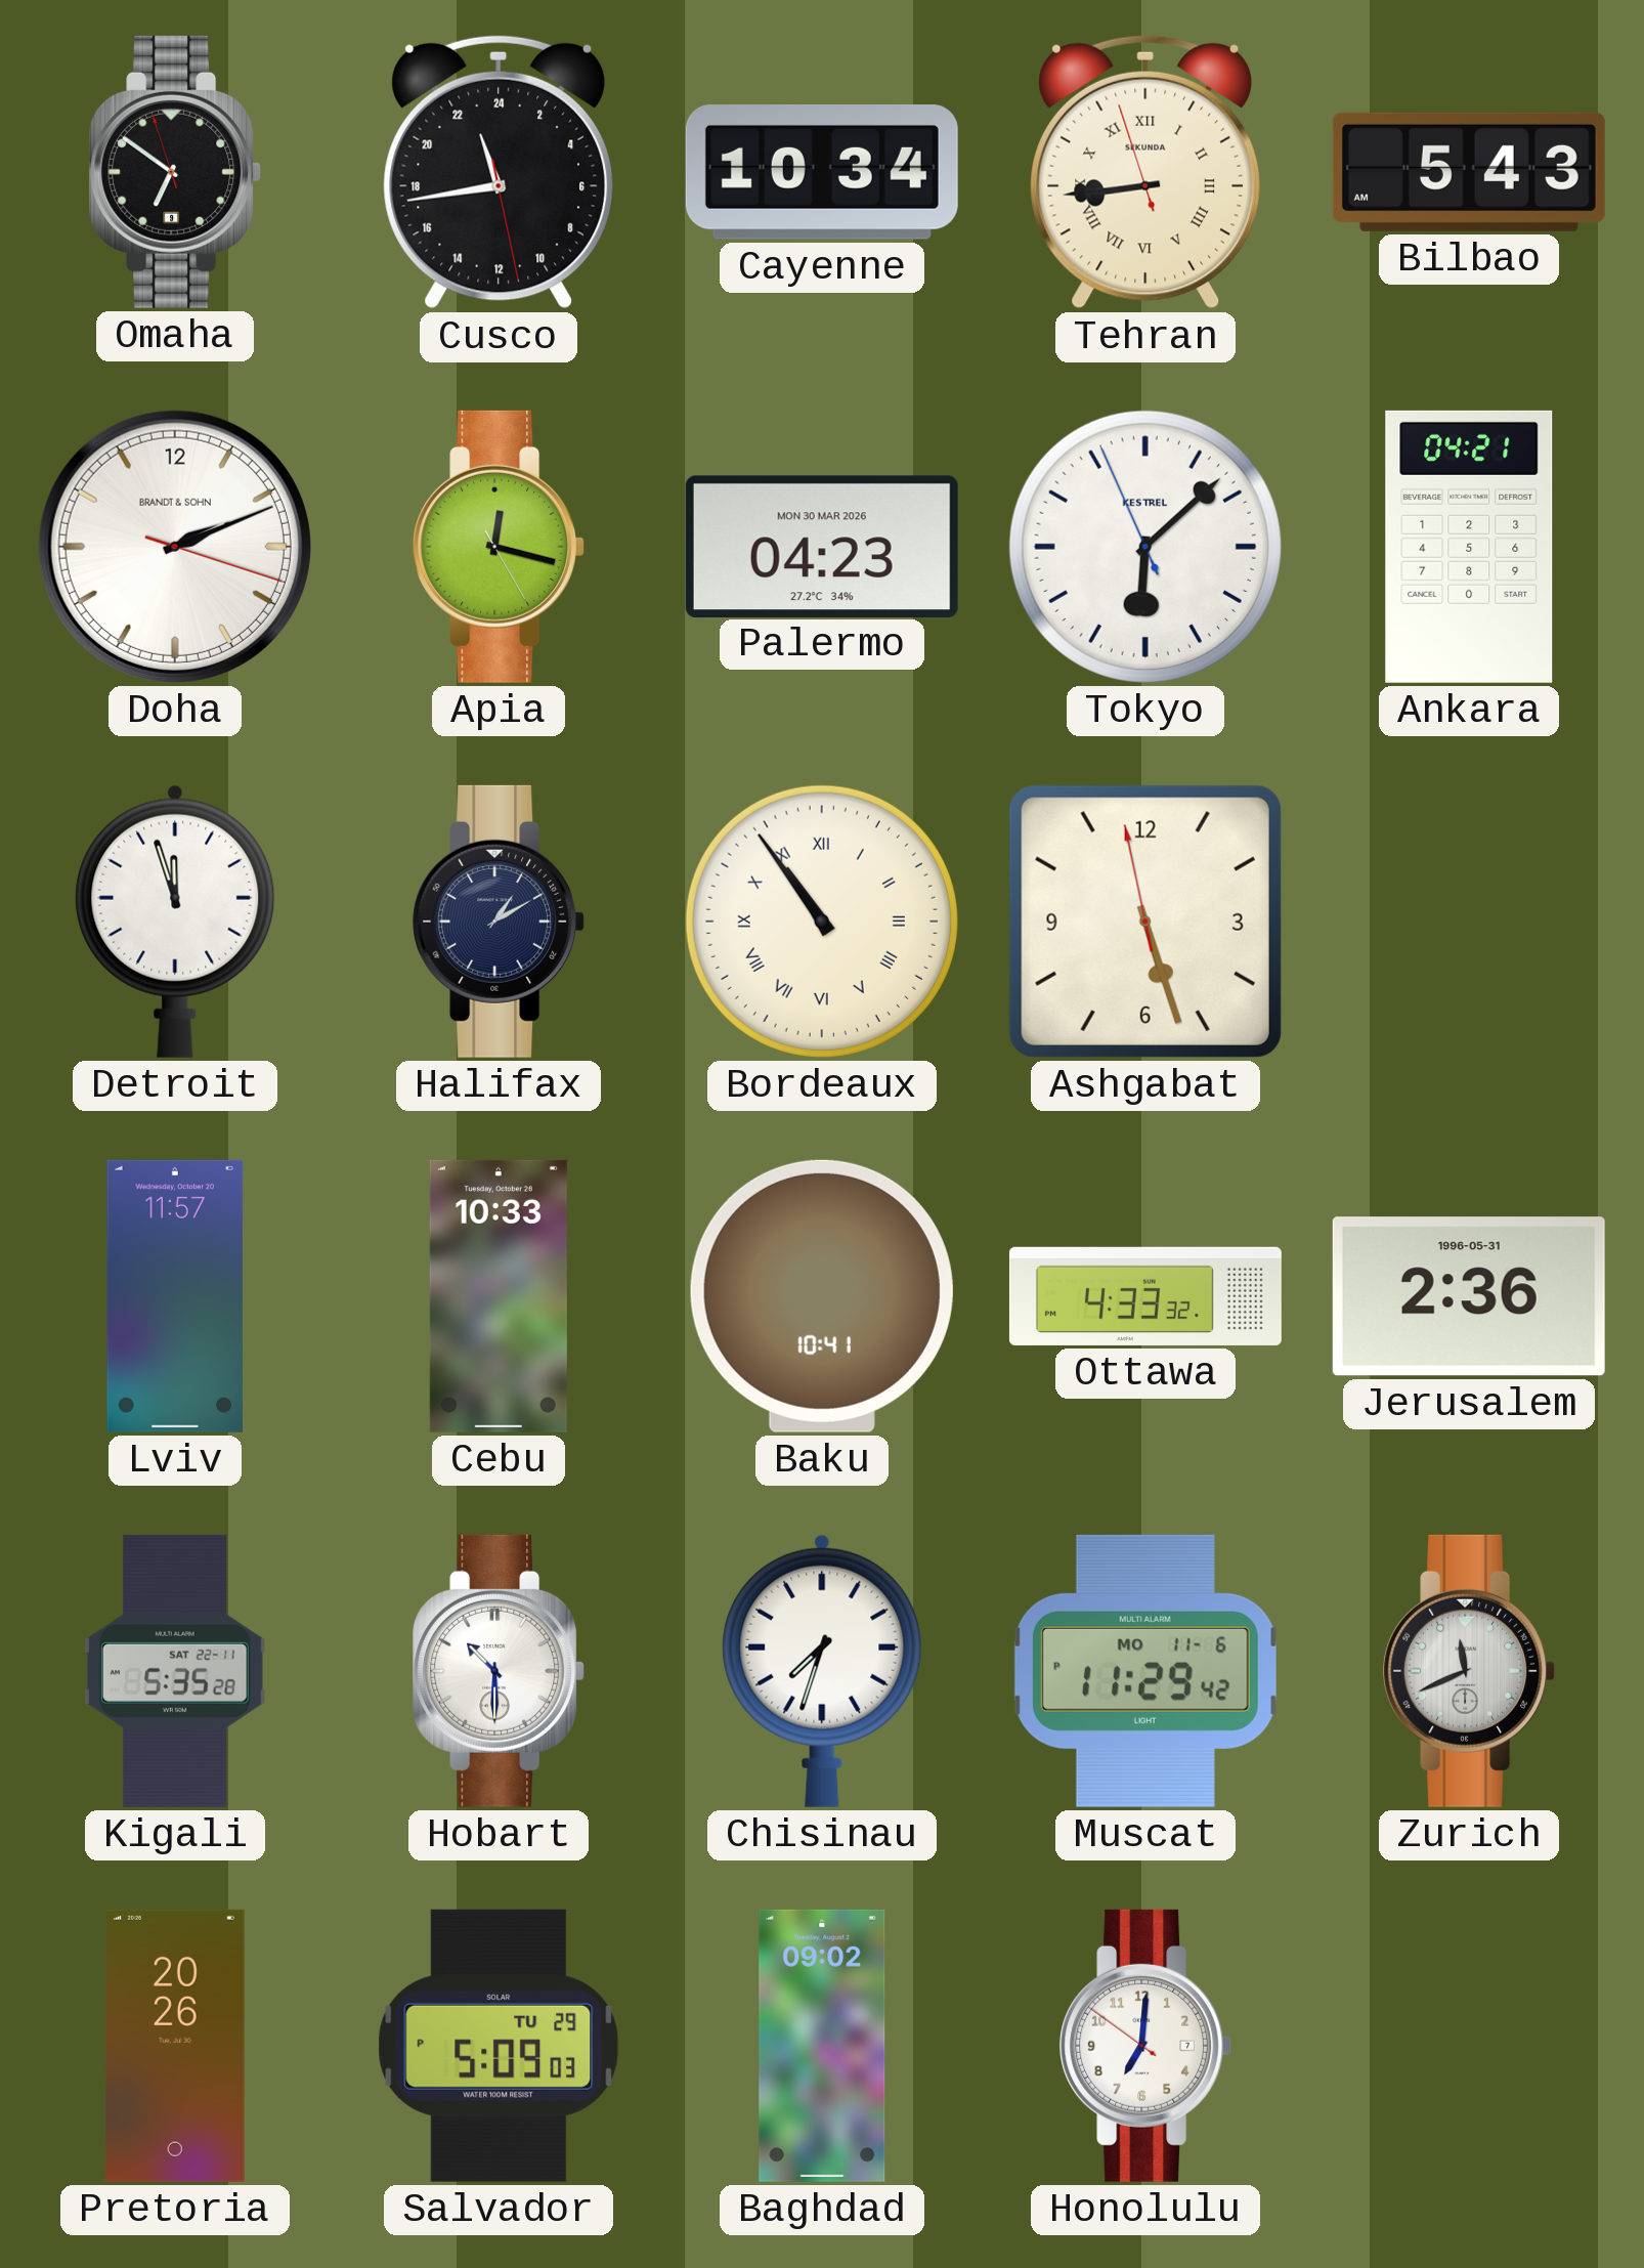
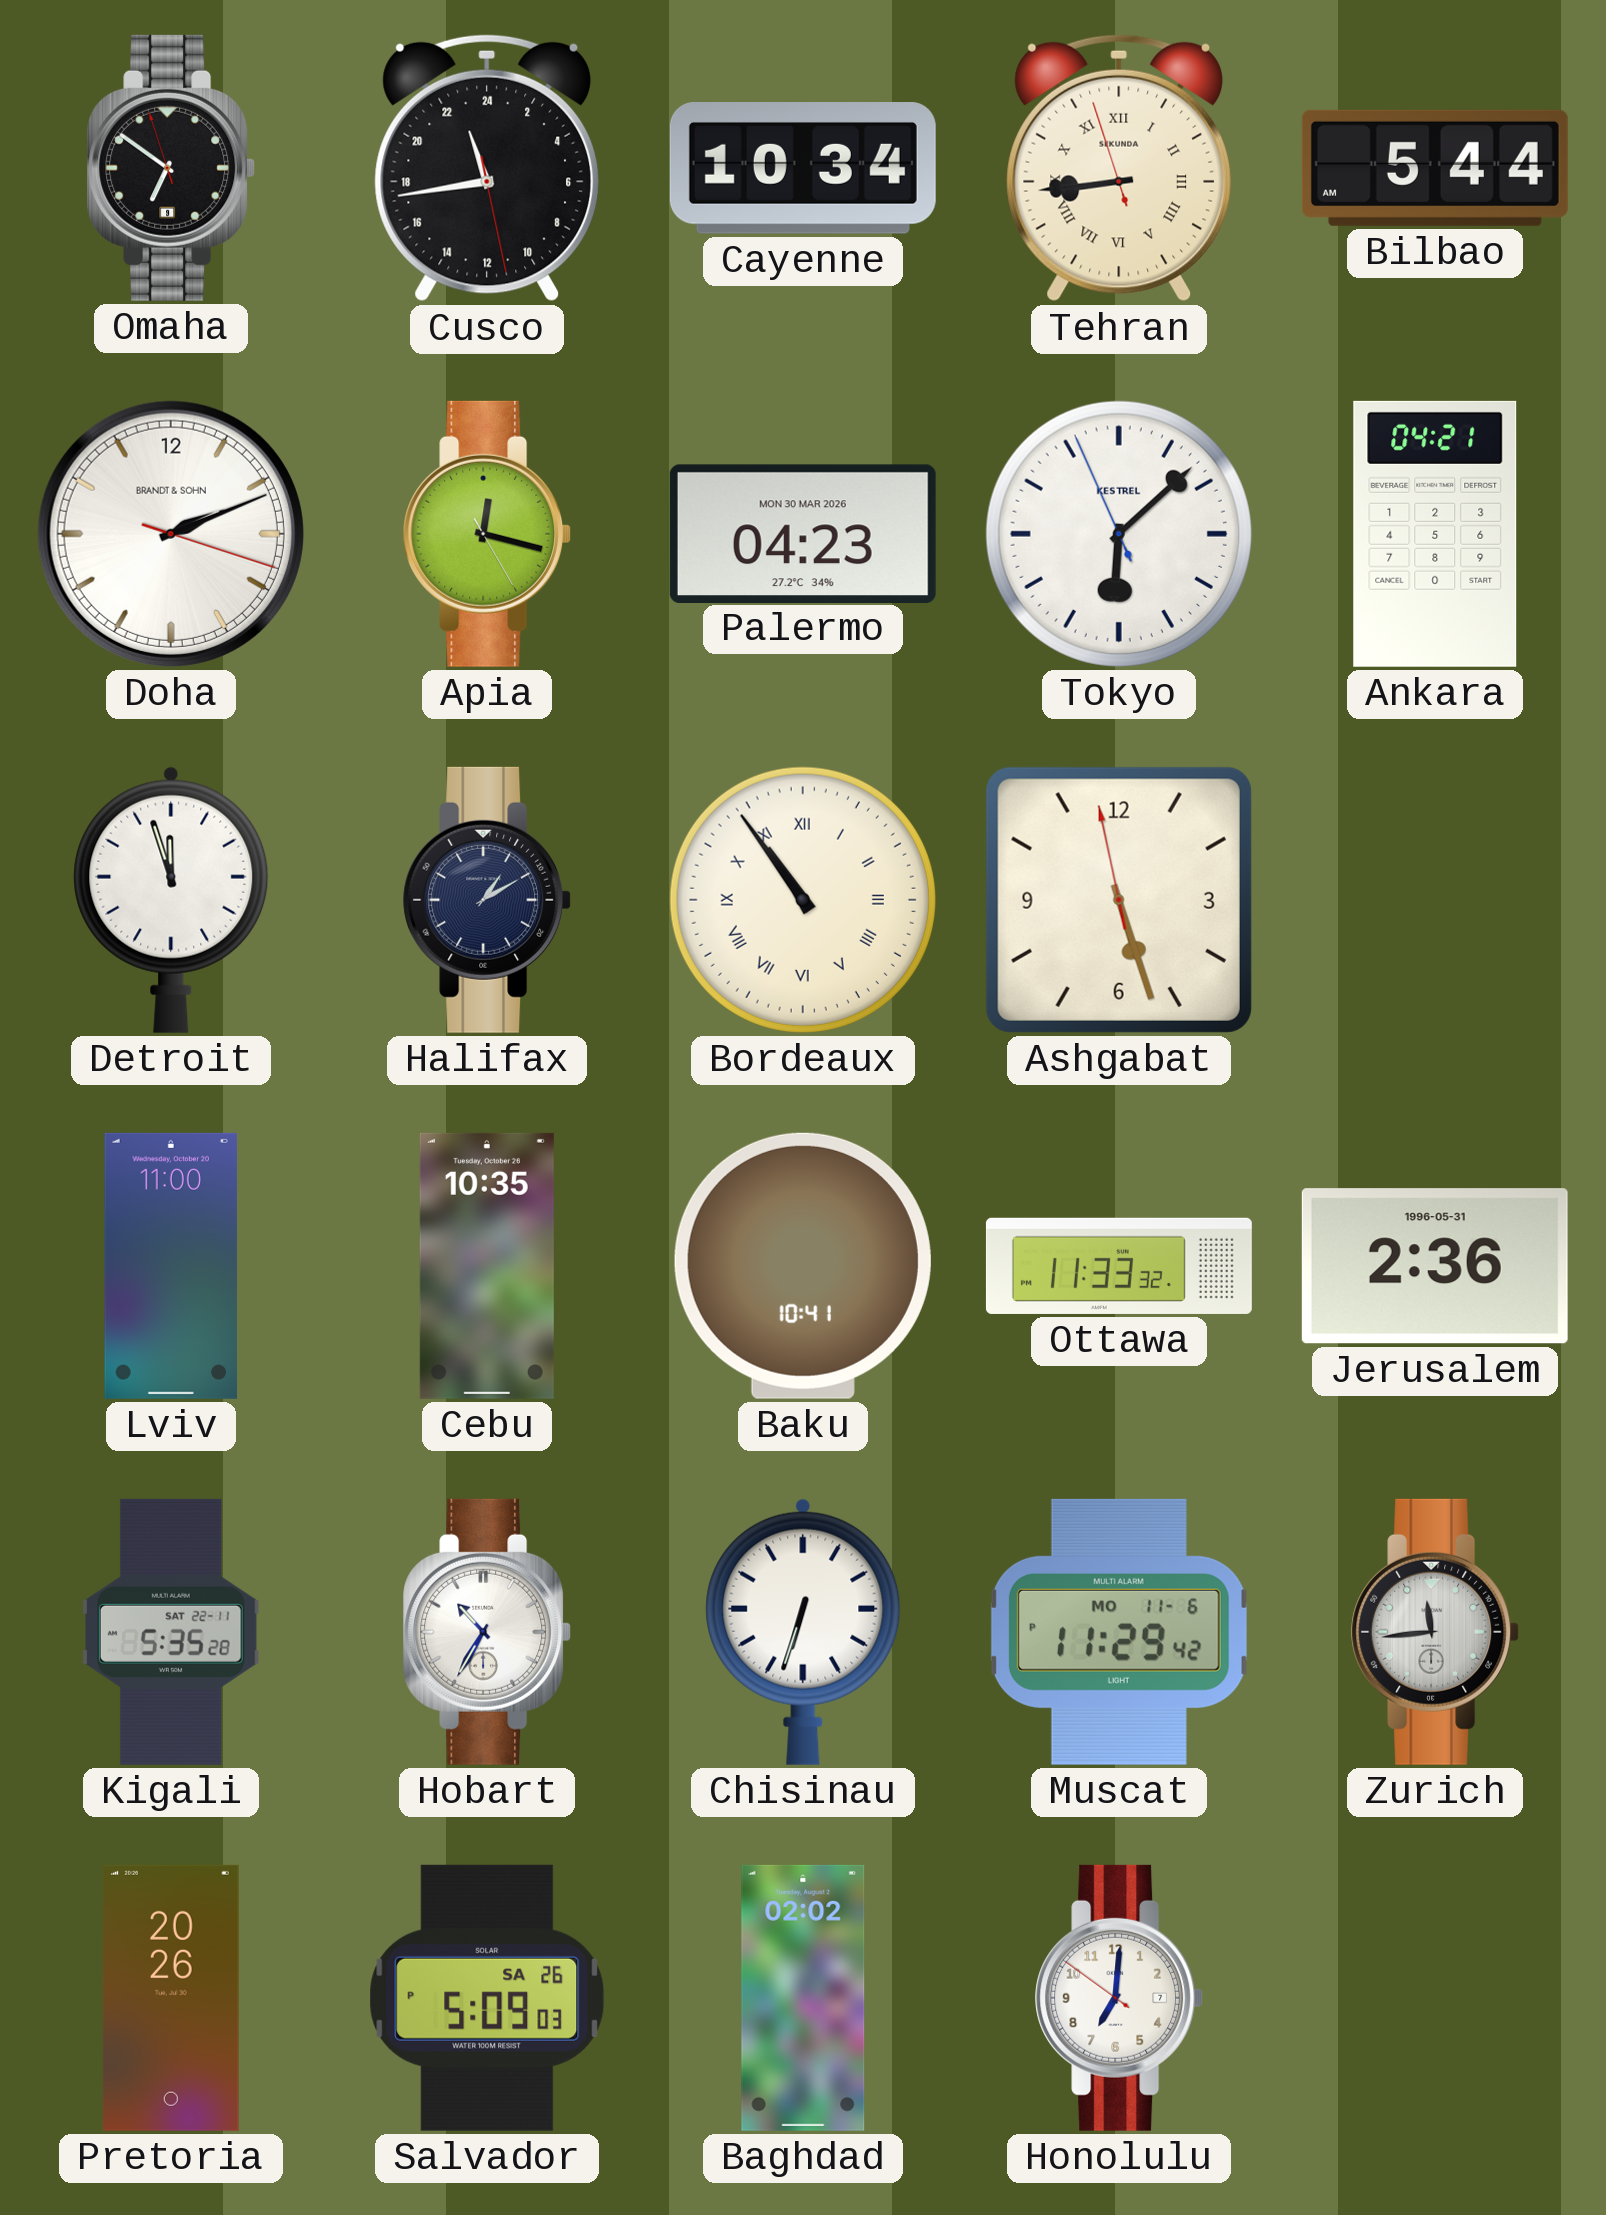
Bilbao: 5:43 -> 5:44
Lviv: 11:57 -> 11:00
Cebu: 10:33 -> 10:35
Ottawa: 4:33 -> 11:33
Hobart: 10:30 -> 10:35
Chisinau: 7:33 -> 6:33
Zurich: 11:41 -> 11:44
Salvador date: TU 29 -> SA 26
Baghdad: 09:02 -> 02:02
